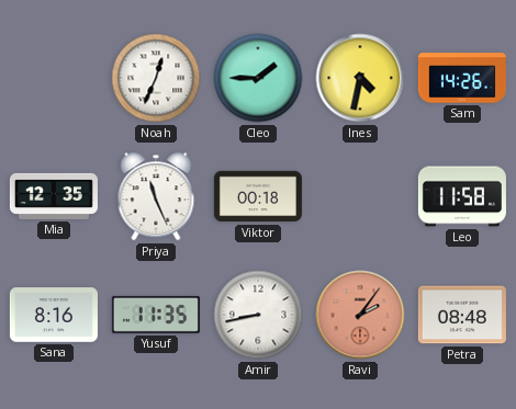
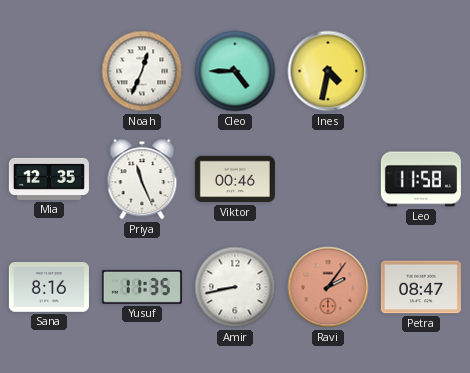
Cleo: 1:45 -> 4:45
Sam: 14:26 -> none
Viktor: 00:18 -> 00:46
Petra: 08:48 -> 08:47
